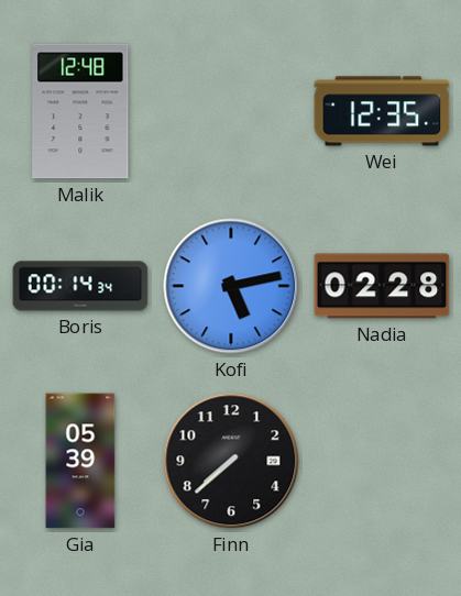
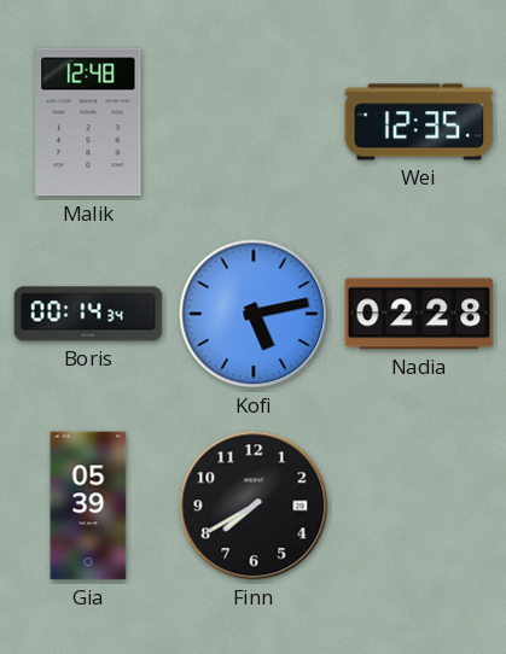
Finn: 7:38 -> 7:40
